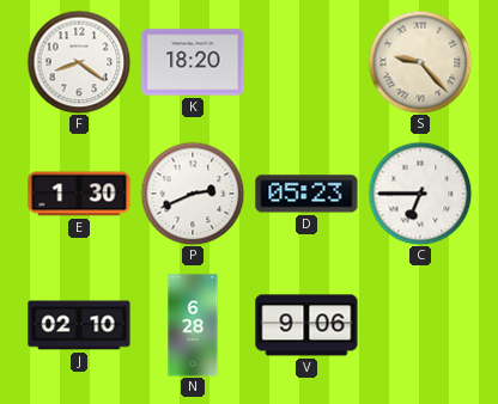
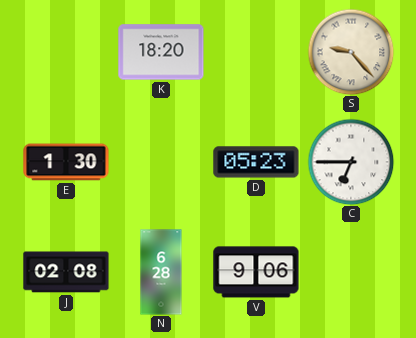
F: 8:21 -> none
P: 2:41 -> none
J: 02:10 -> 02:08
